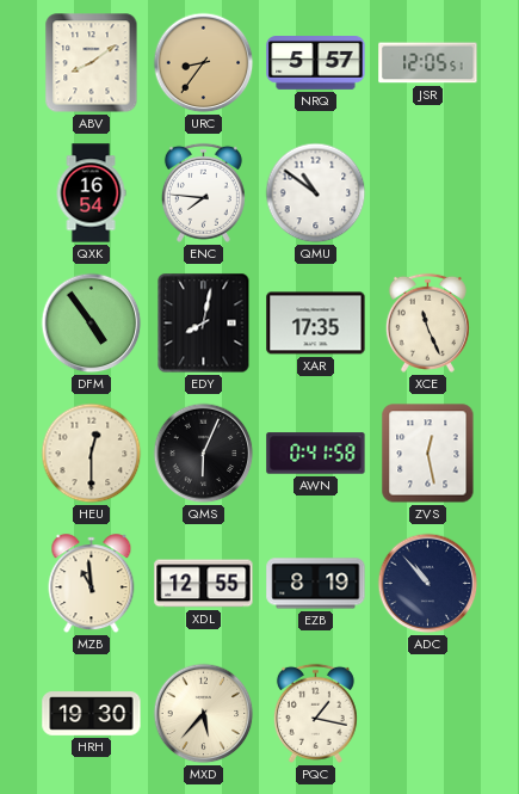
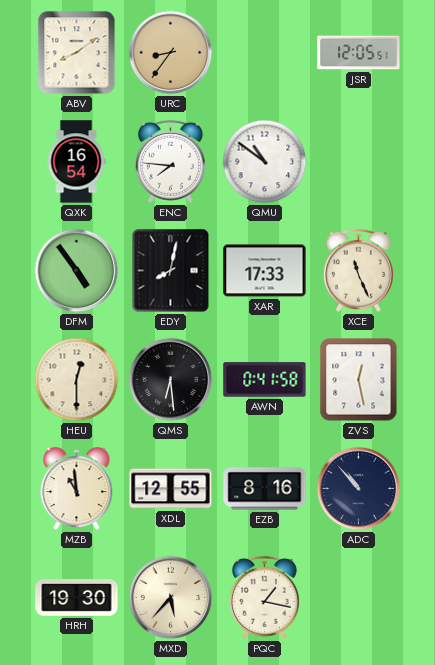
NRQ: 5:57 -> none
XAR: 17:35 -> 17:33
QMS: 6:04 -> 6:29
EZB: 8:19 -> 8:16
